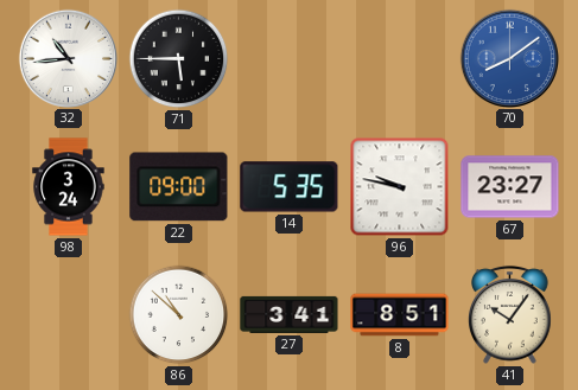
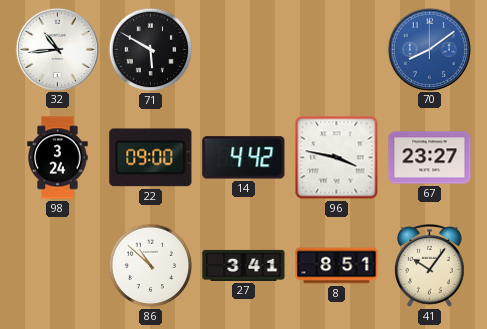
71: 5:45 -> 5:50
14: 5:35 -> 4:42
96: 9:47 -> 3:47
